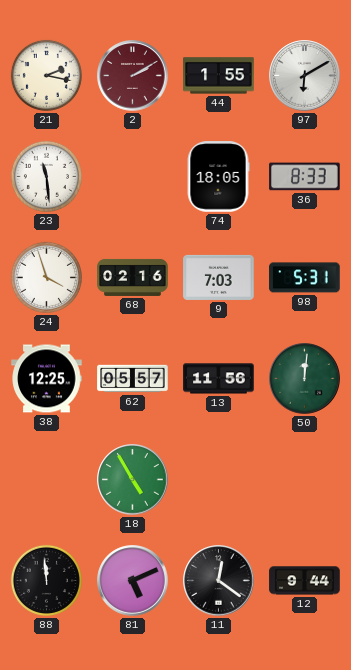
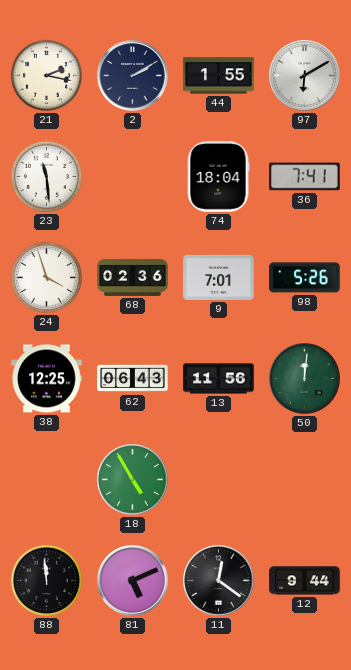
2 dial: burgundy -> navy
74: 18:05 -> 18:04
36: 8:33 -> 7:41
68: 02:16 -> 02:36
9: 7:03 -> 7:01
98: 5:31 -> 5:26
62: 05:57 -> 06:43
